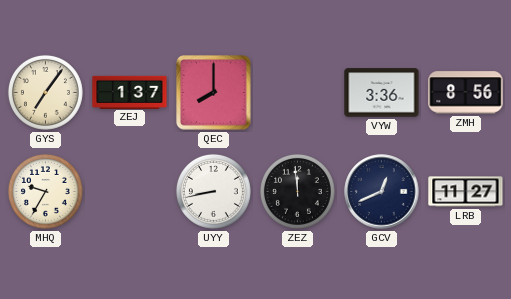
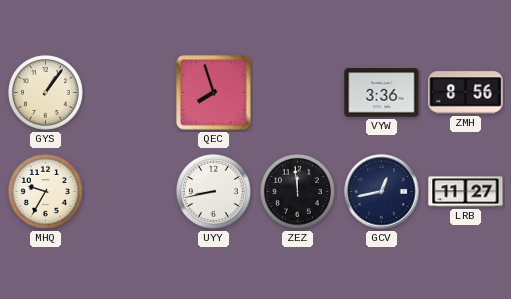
GYS: 7:06 -> 1:06
ZEJ: 1:37 -> none
QEC: 8:00 -> 7:57
GCV: 12:41 -> 12:43
